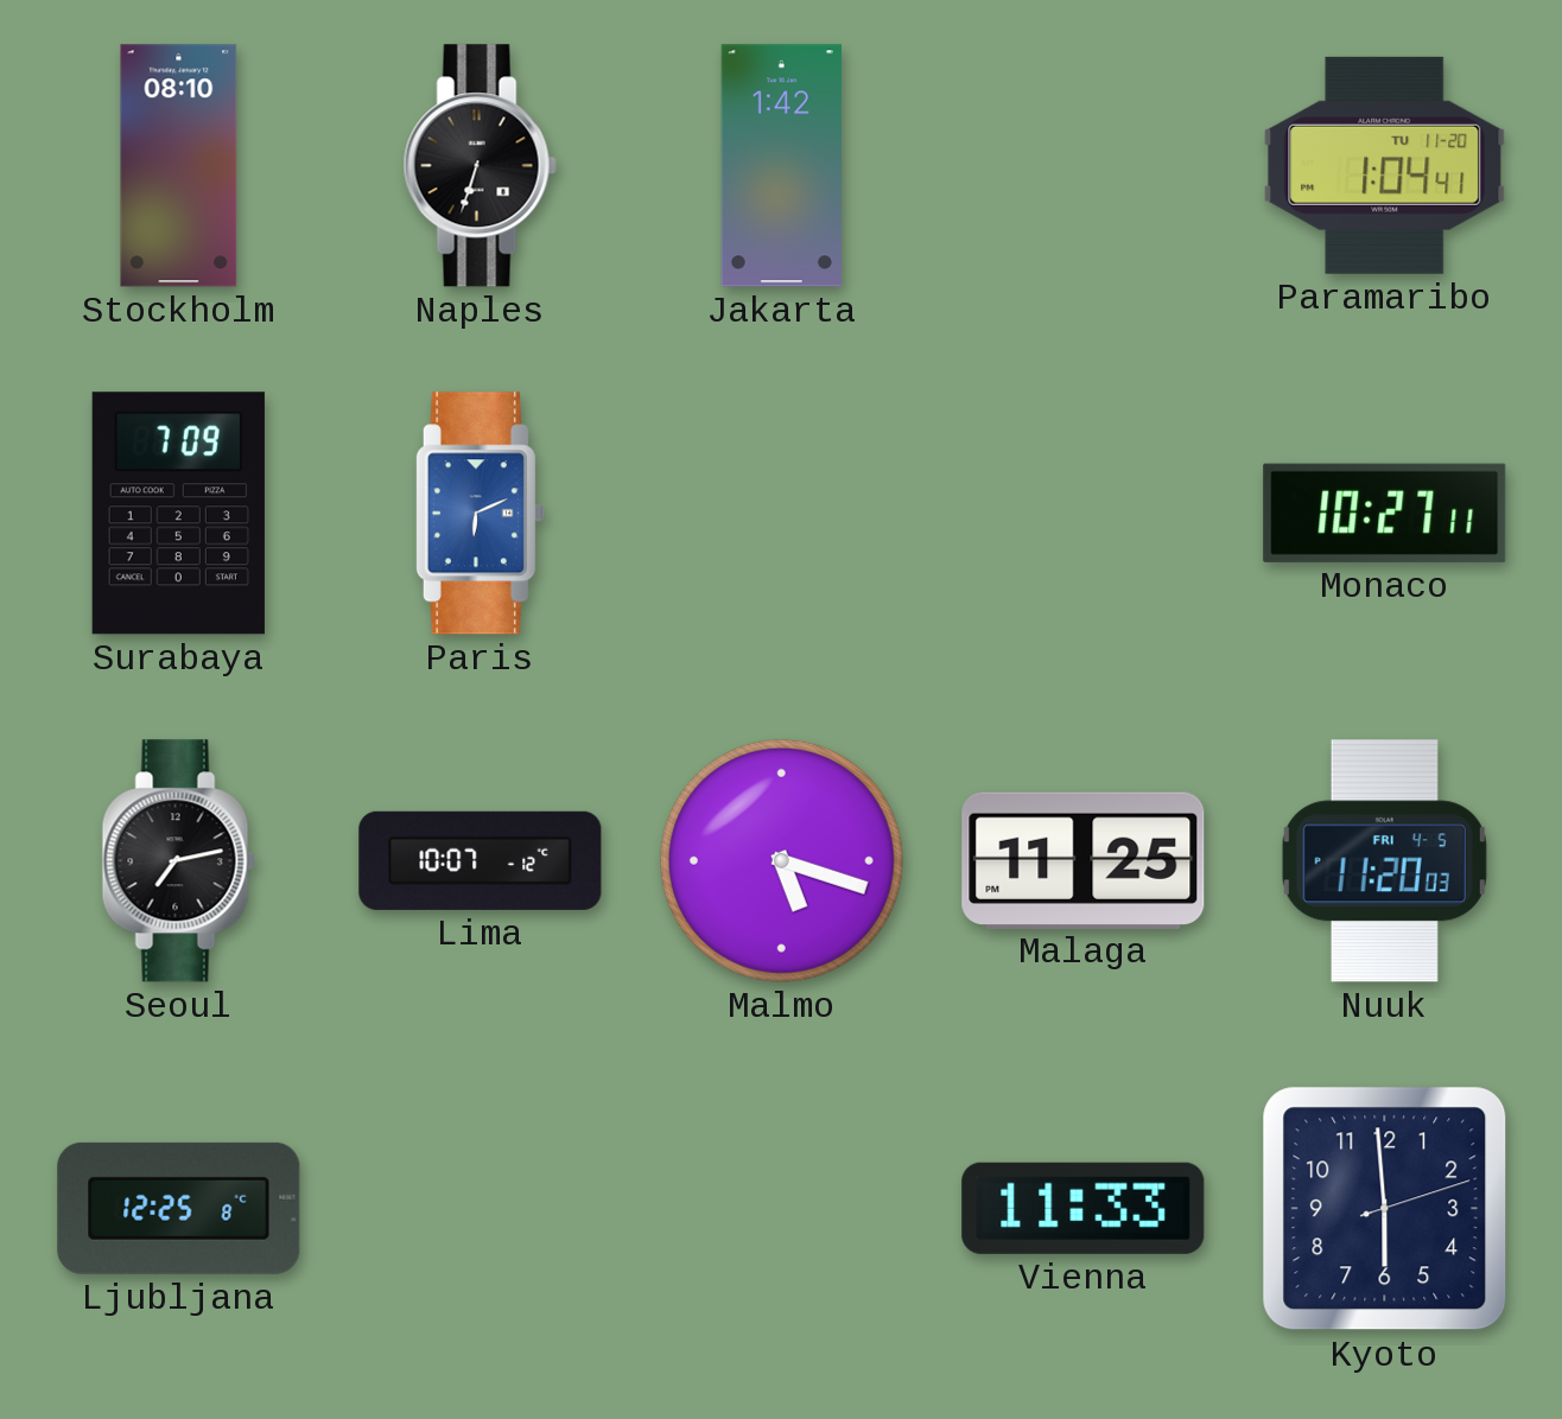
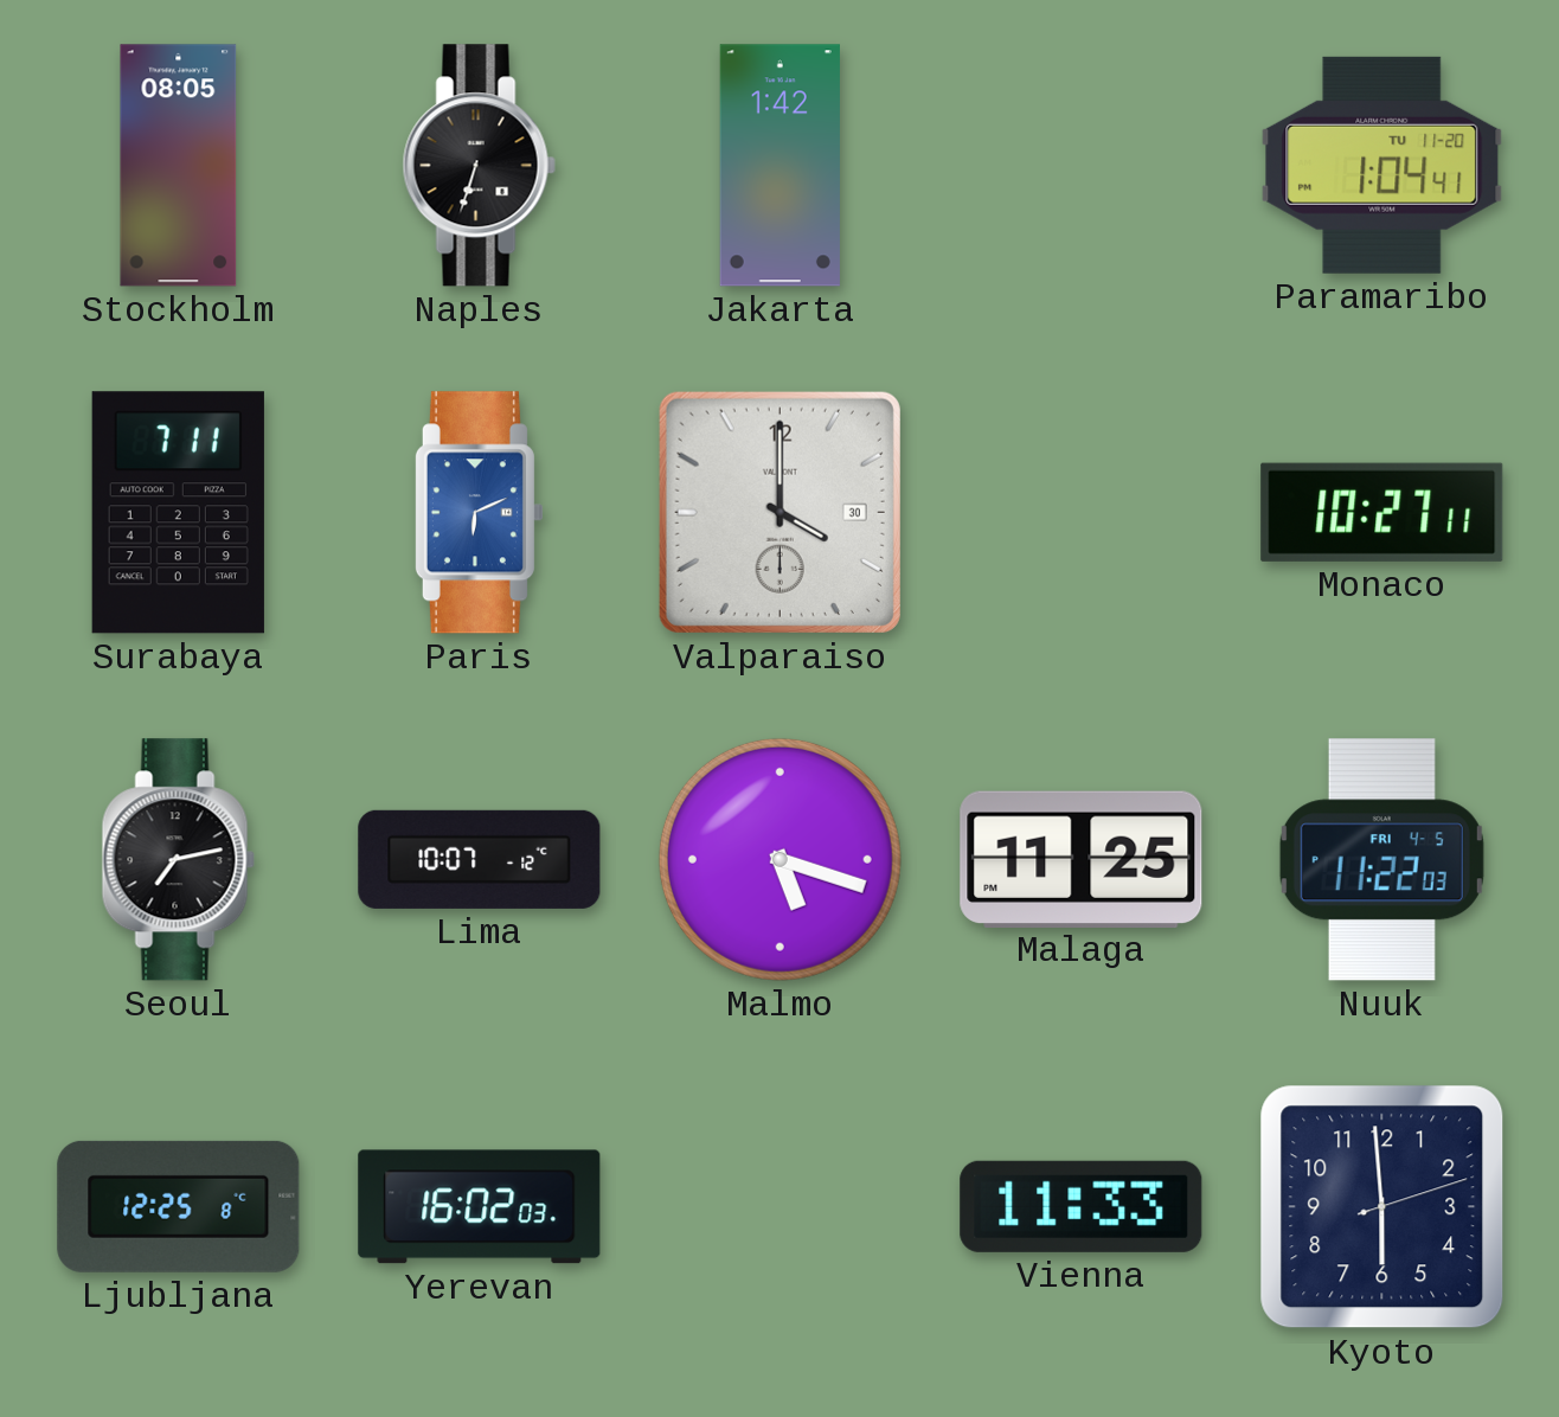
Stockholm: 08:10 -> 08:05
Surabaya: 7:09 -> 7:11
Valparaiso: none -> 4:00
Nuuk: 11:20 -> 11:22
Yerevan: none -> 16:02
